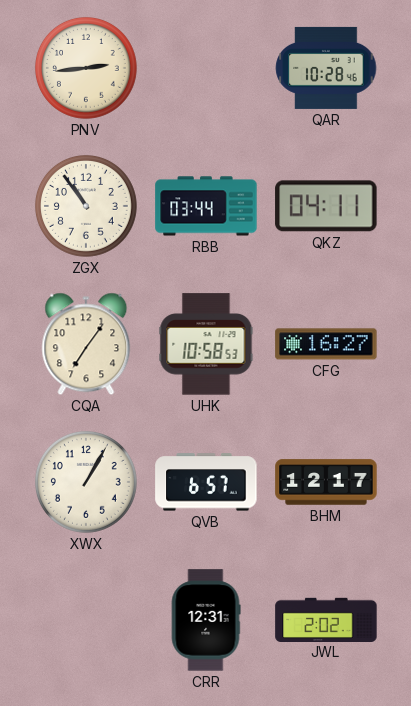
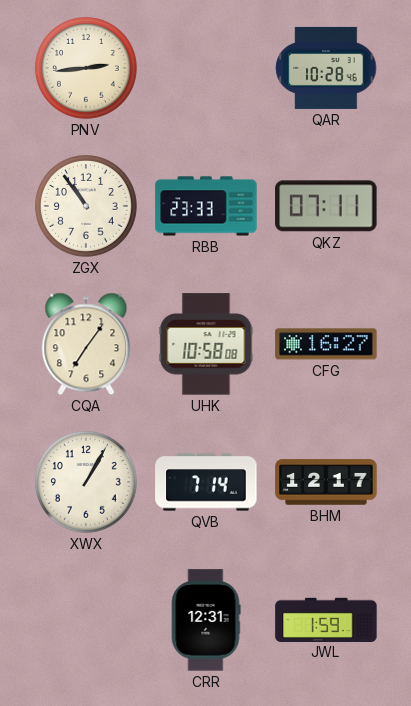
RBB: 03:44 -> 23:33
QKZ: 04:11 -> 07:11
UHK: 10:58:53 -> 10:58:08
QVB: 6:57 -> 7:14
JWL: 2:02 -> 1:59
